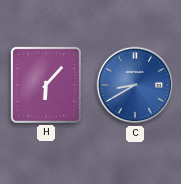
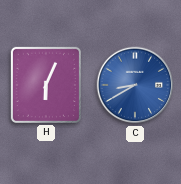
H: 6:07 -> 6:04
